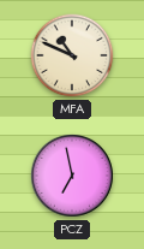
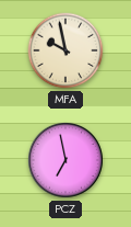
MFA: 10:49 -> 9:58
